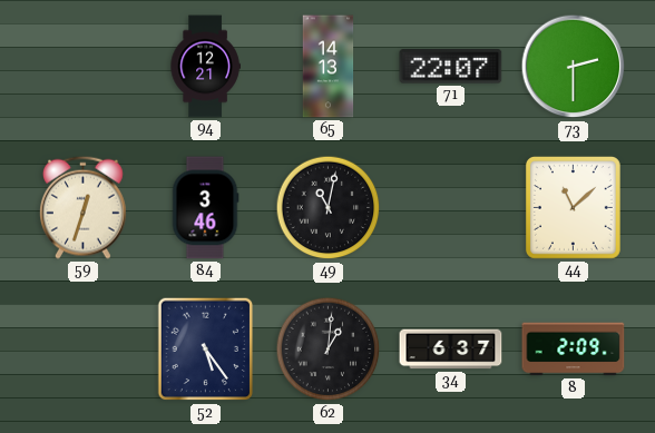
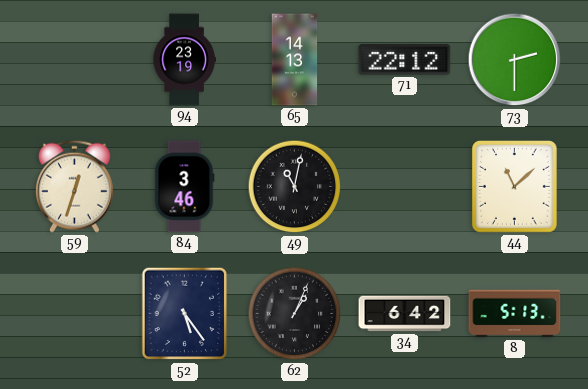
94: 12:21 -> 23:19
71: 22:07 -> 22:12
62: 1:01 -> 1:04
34: 6:37 -> 6:42
8: 2:09 -> 5:13
